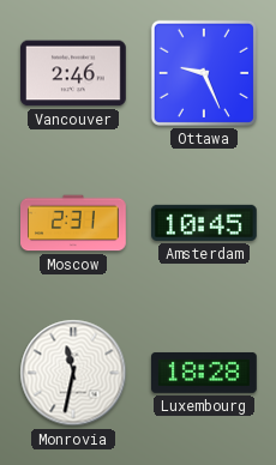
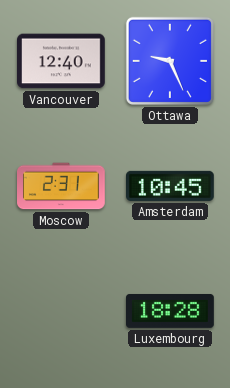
Vancouver: 2:46 -> 12:40
Monrovia: 11:32 -> none
